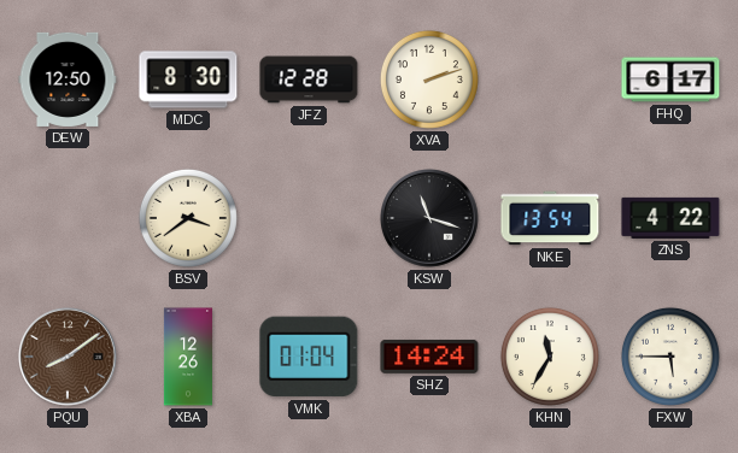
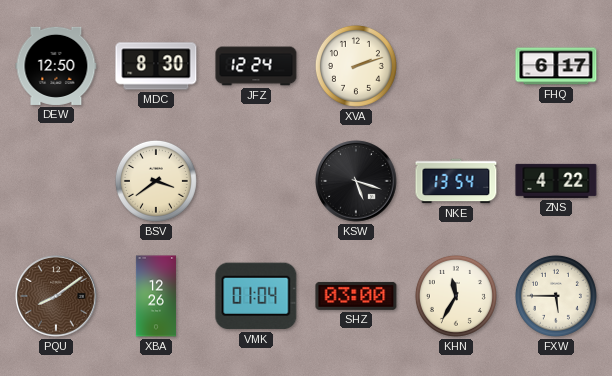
JFZ: 12:28 -> 12:24
KSW: 11:18 -> 5:18
SHZ: 14:24 -> 03:00
